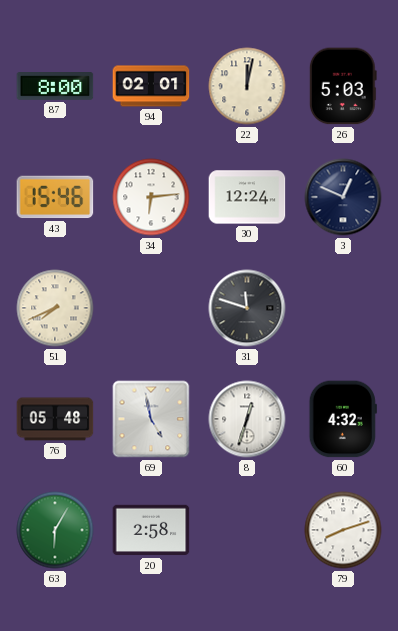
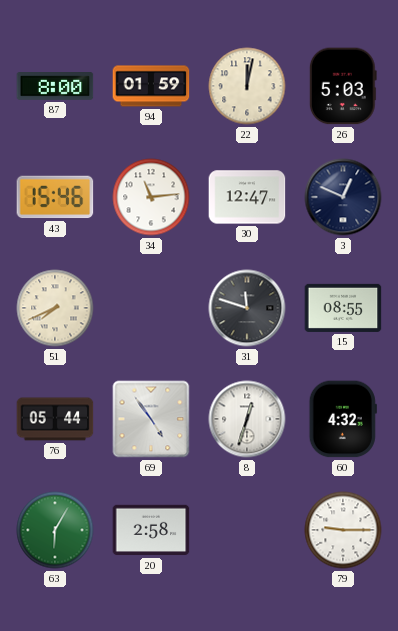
94: 02:01 -> 01:59
34: 6:14 -> 11:14
30: 12:24 -> 12:47
15: none -> 08:55
76: 05:48 -> 05:44
69: 4:58 -> 4:54
79: 8:12 -> 9:15
